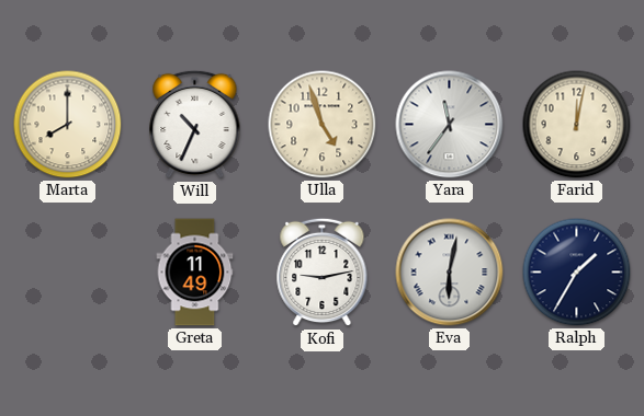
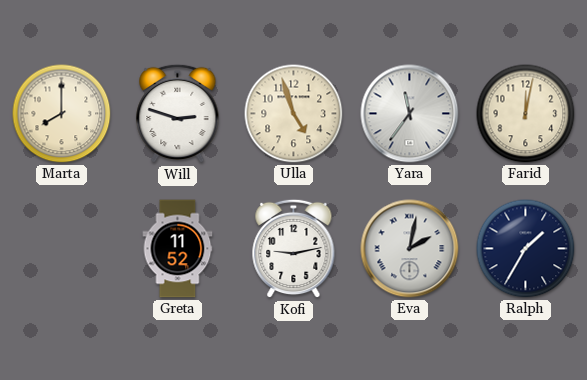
Will: 10:34 -> 2:48
Greta: 11:49 -> 11:52
Eva: 6:02 -> 2:02
